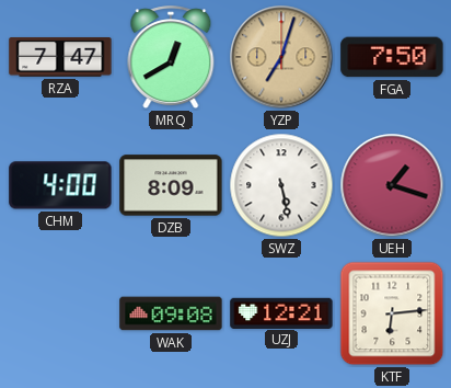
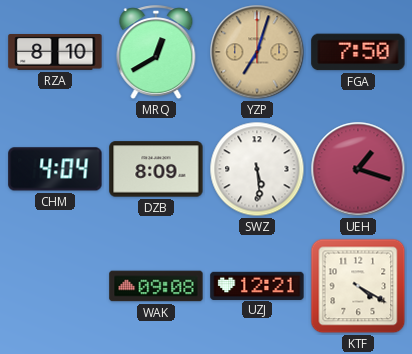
RZA: 7:47 -> 8:10
CHM: 4:00 -> 4:04
SWZ: 5:28 -> 5:29
KTF: 6:14 -> 4:20
